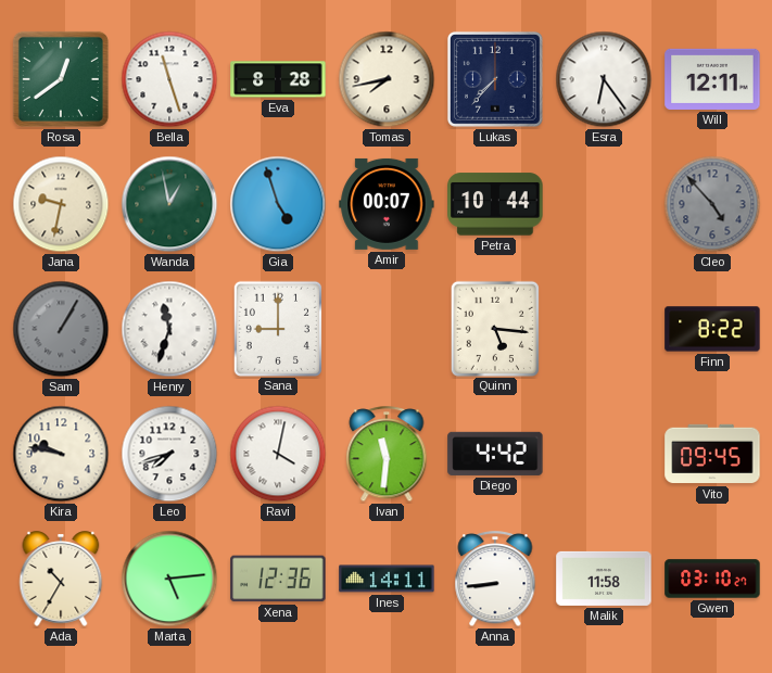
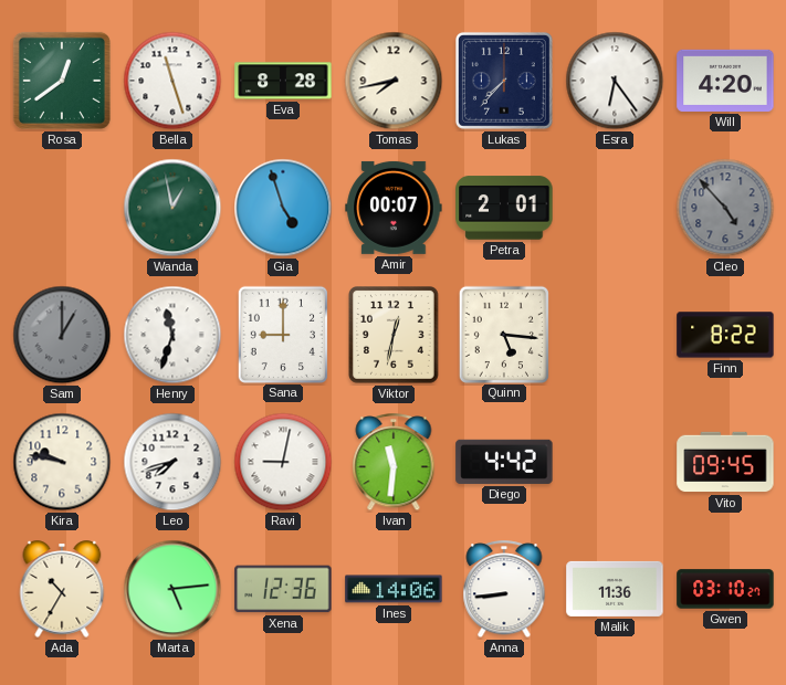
Will: 12:11 -> 4:20
Jana: 9:32 -> none
Petra: 10:44 -> 2:01
Sam: 1:05 -> 1:00
Viktor: none -> 12:32
Ravi: 4:02 -> 9:02
Ines: 14:11 -> 14:06
Malik: 11:58 -> 11:36
